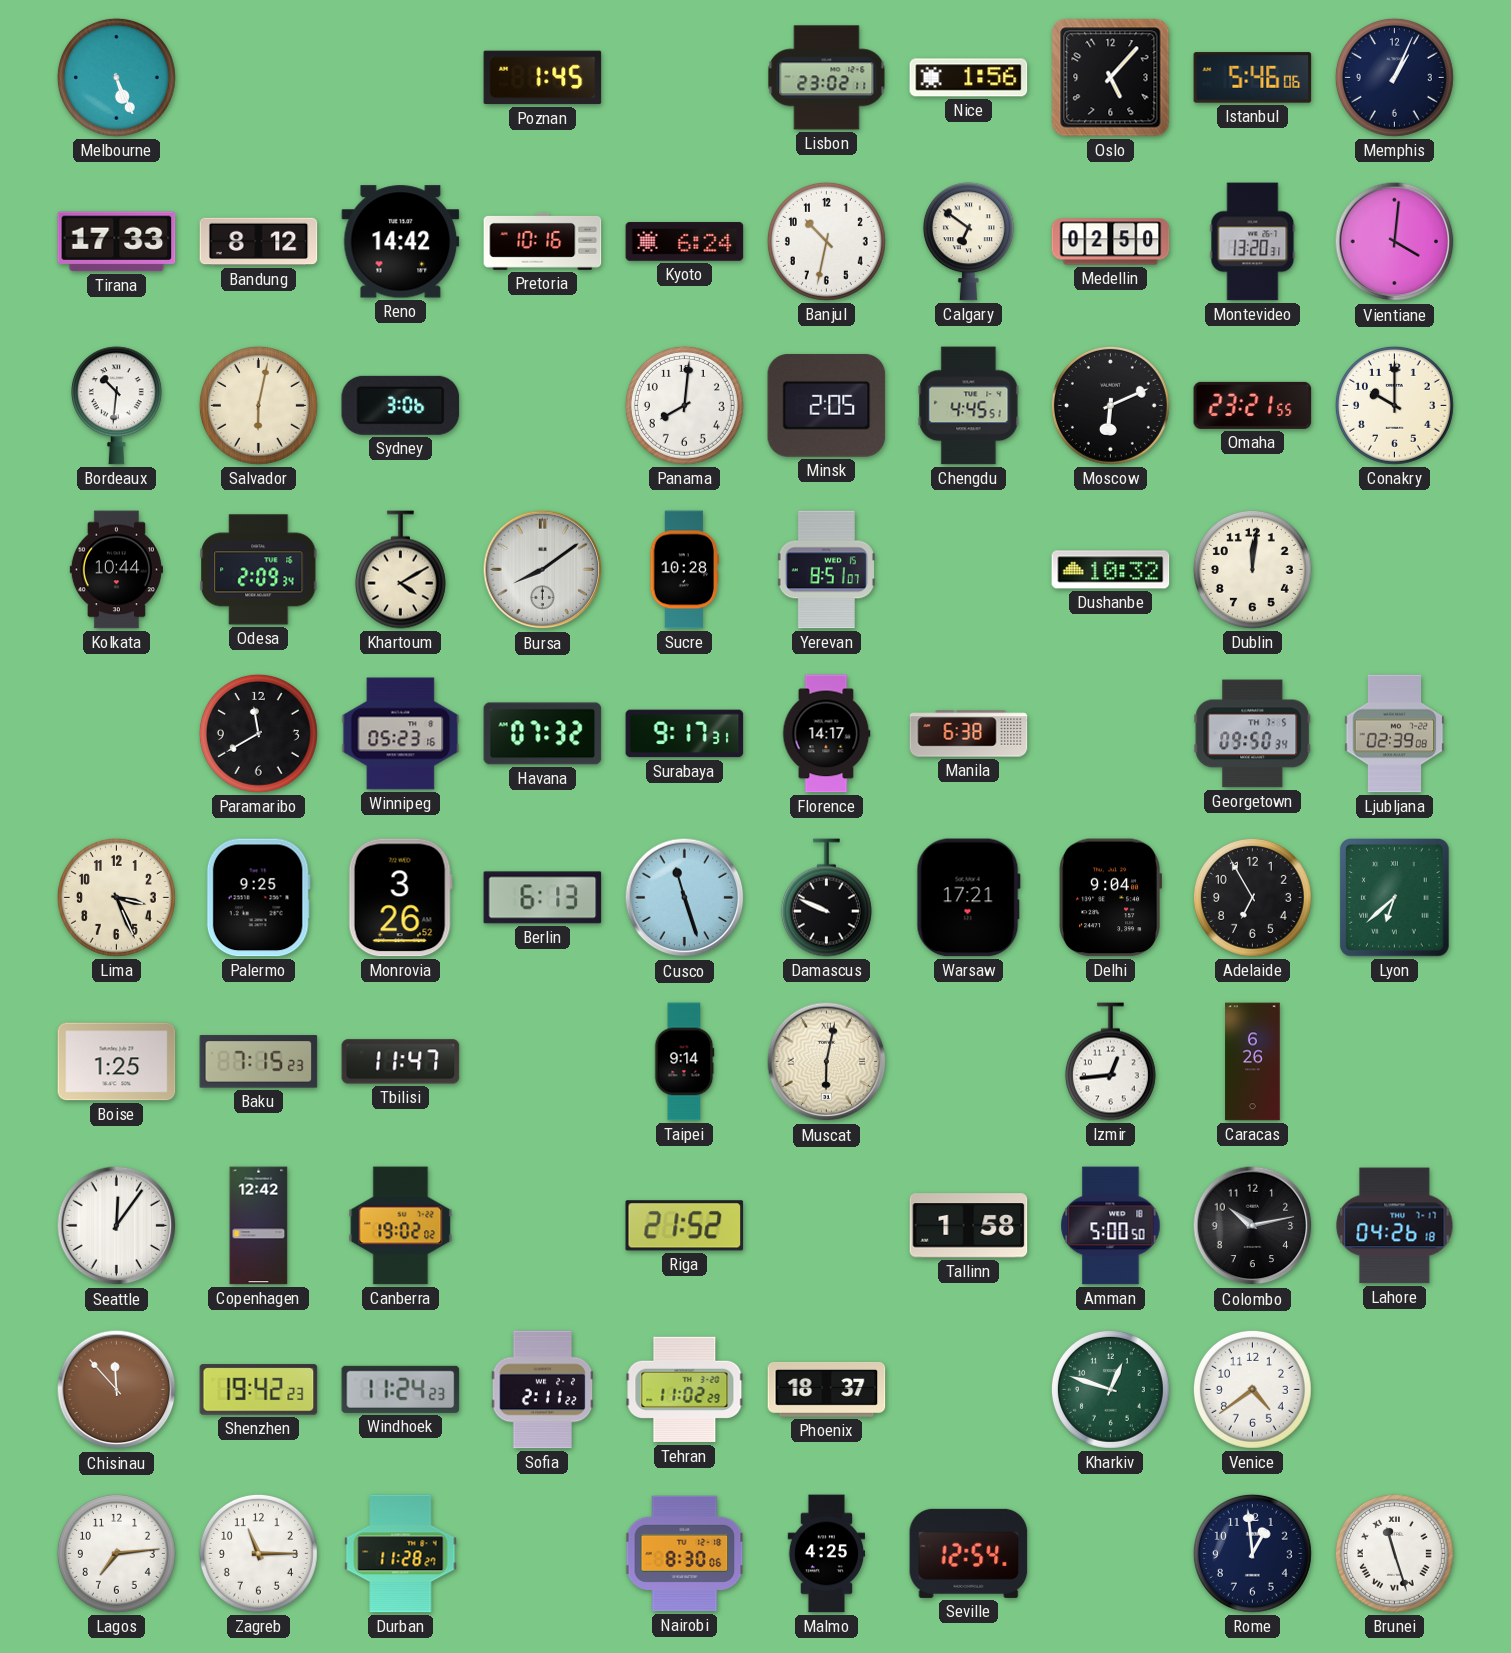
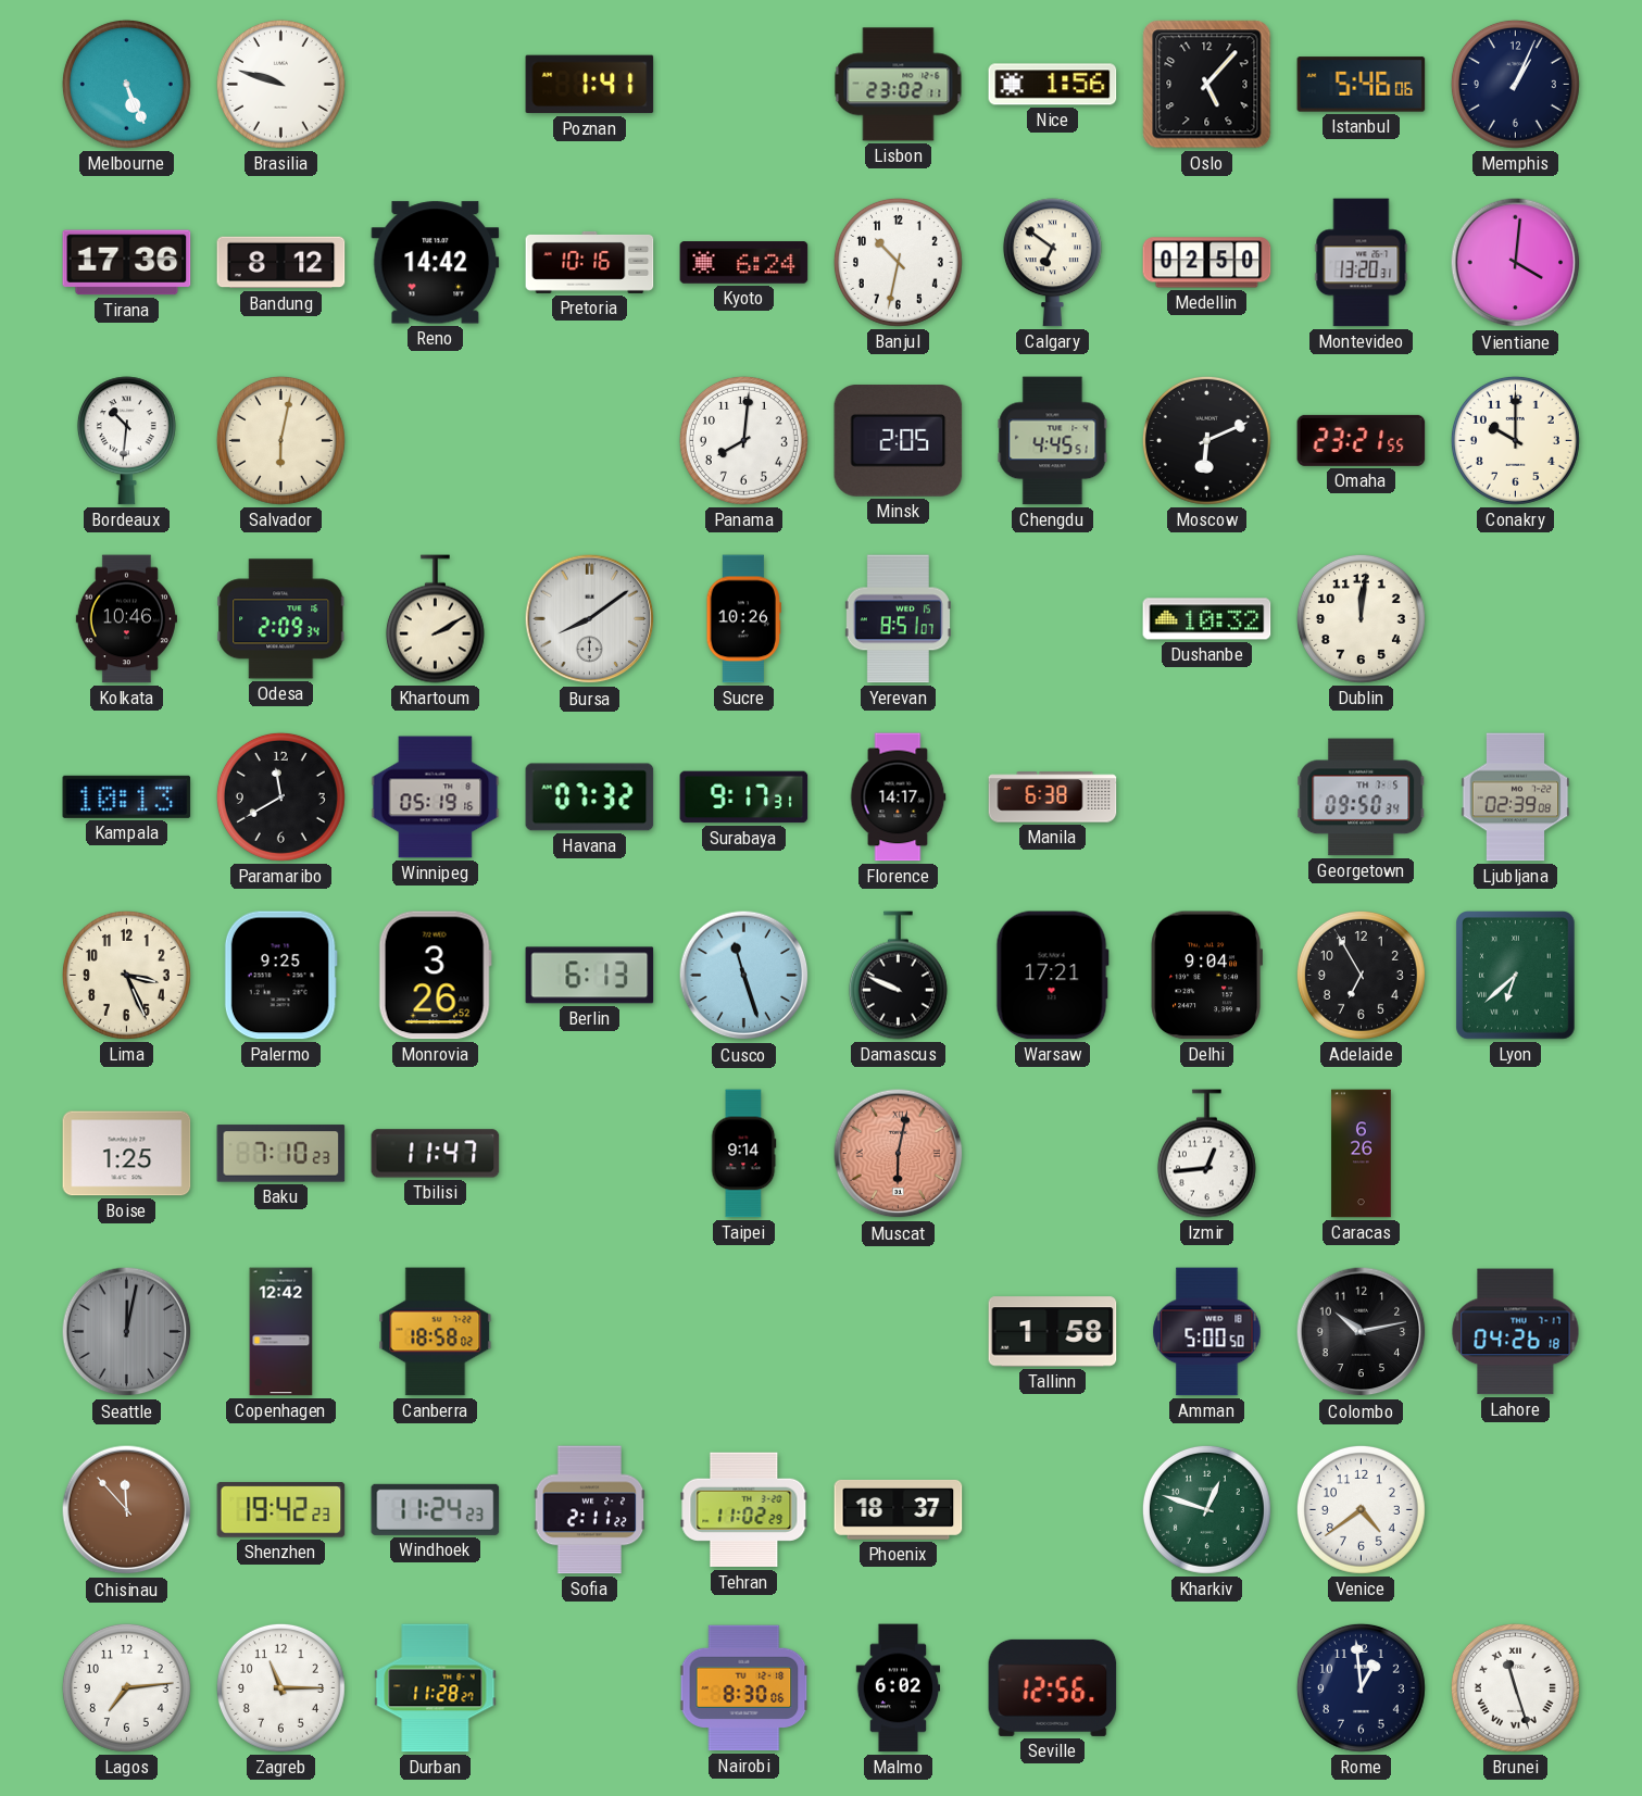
Brasilia: none -> 9:48
Poznan: 1:45 -> 1:41
Tirana: 17:33 -> 17:36
Sydney: 3:06 -> none
Kolkata: 10:44 -> 10:46
Khartoum: 4:10 -> 2:10
Sucre: 10:28 -> 10:26
Kampala: none -> 10:13
Winnipeg: 05:23 -> 05:19
Baku: 7:15 -> 7:10
Muscat dial: cream -> salmon
Seattle: 12:06 -> 12:02
Seattle dial: white -> grey
Canberra: 19:02 -> 18:58
Riga: 21:52 -> none
Malmo: 4:25 -> 6:02
Seville: 12:54 -> 12:56
